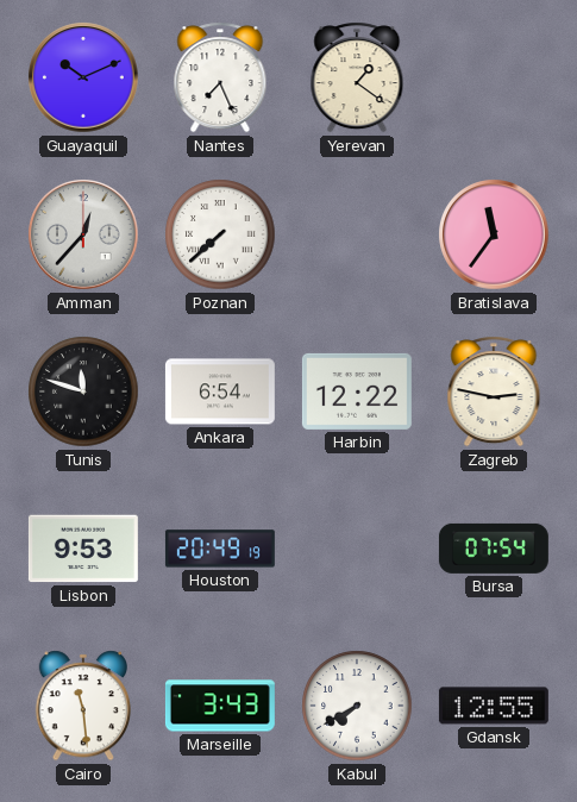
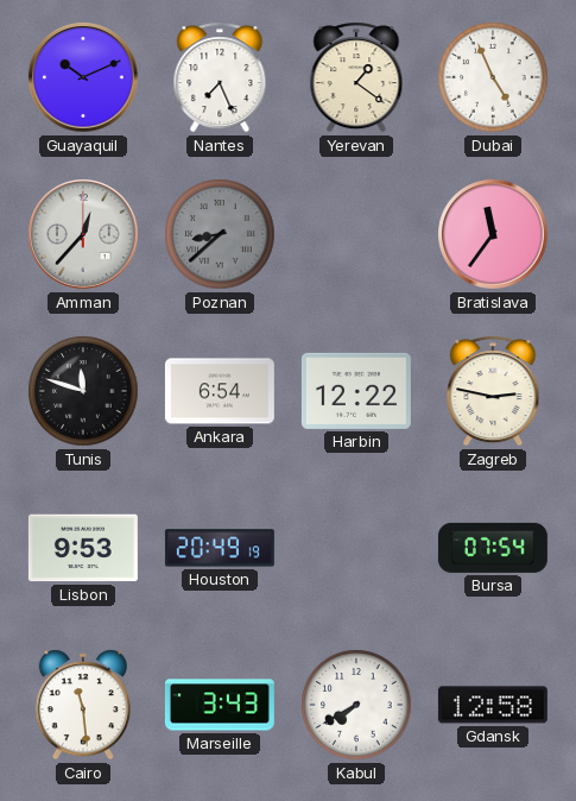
Dubai: none -> 4:56
Poznan: 7:38 -> 8:38
Poznan dial: white -> grey
Gdansk: 12:55 -> 12:58
